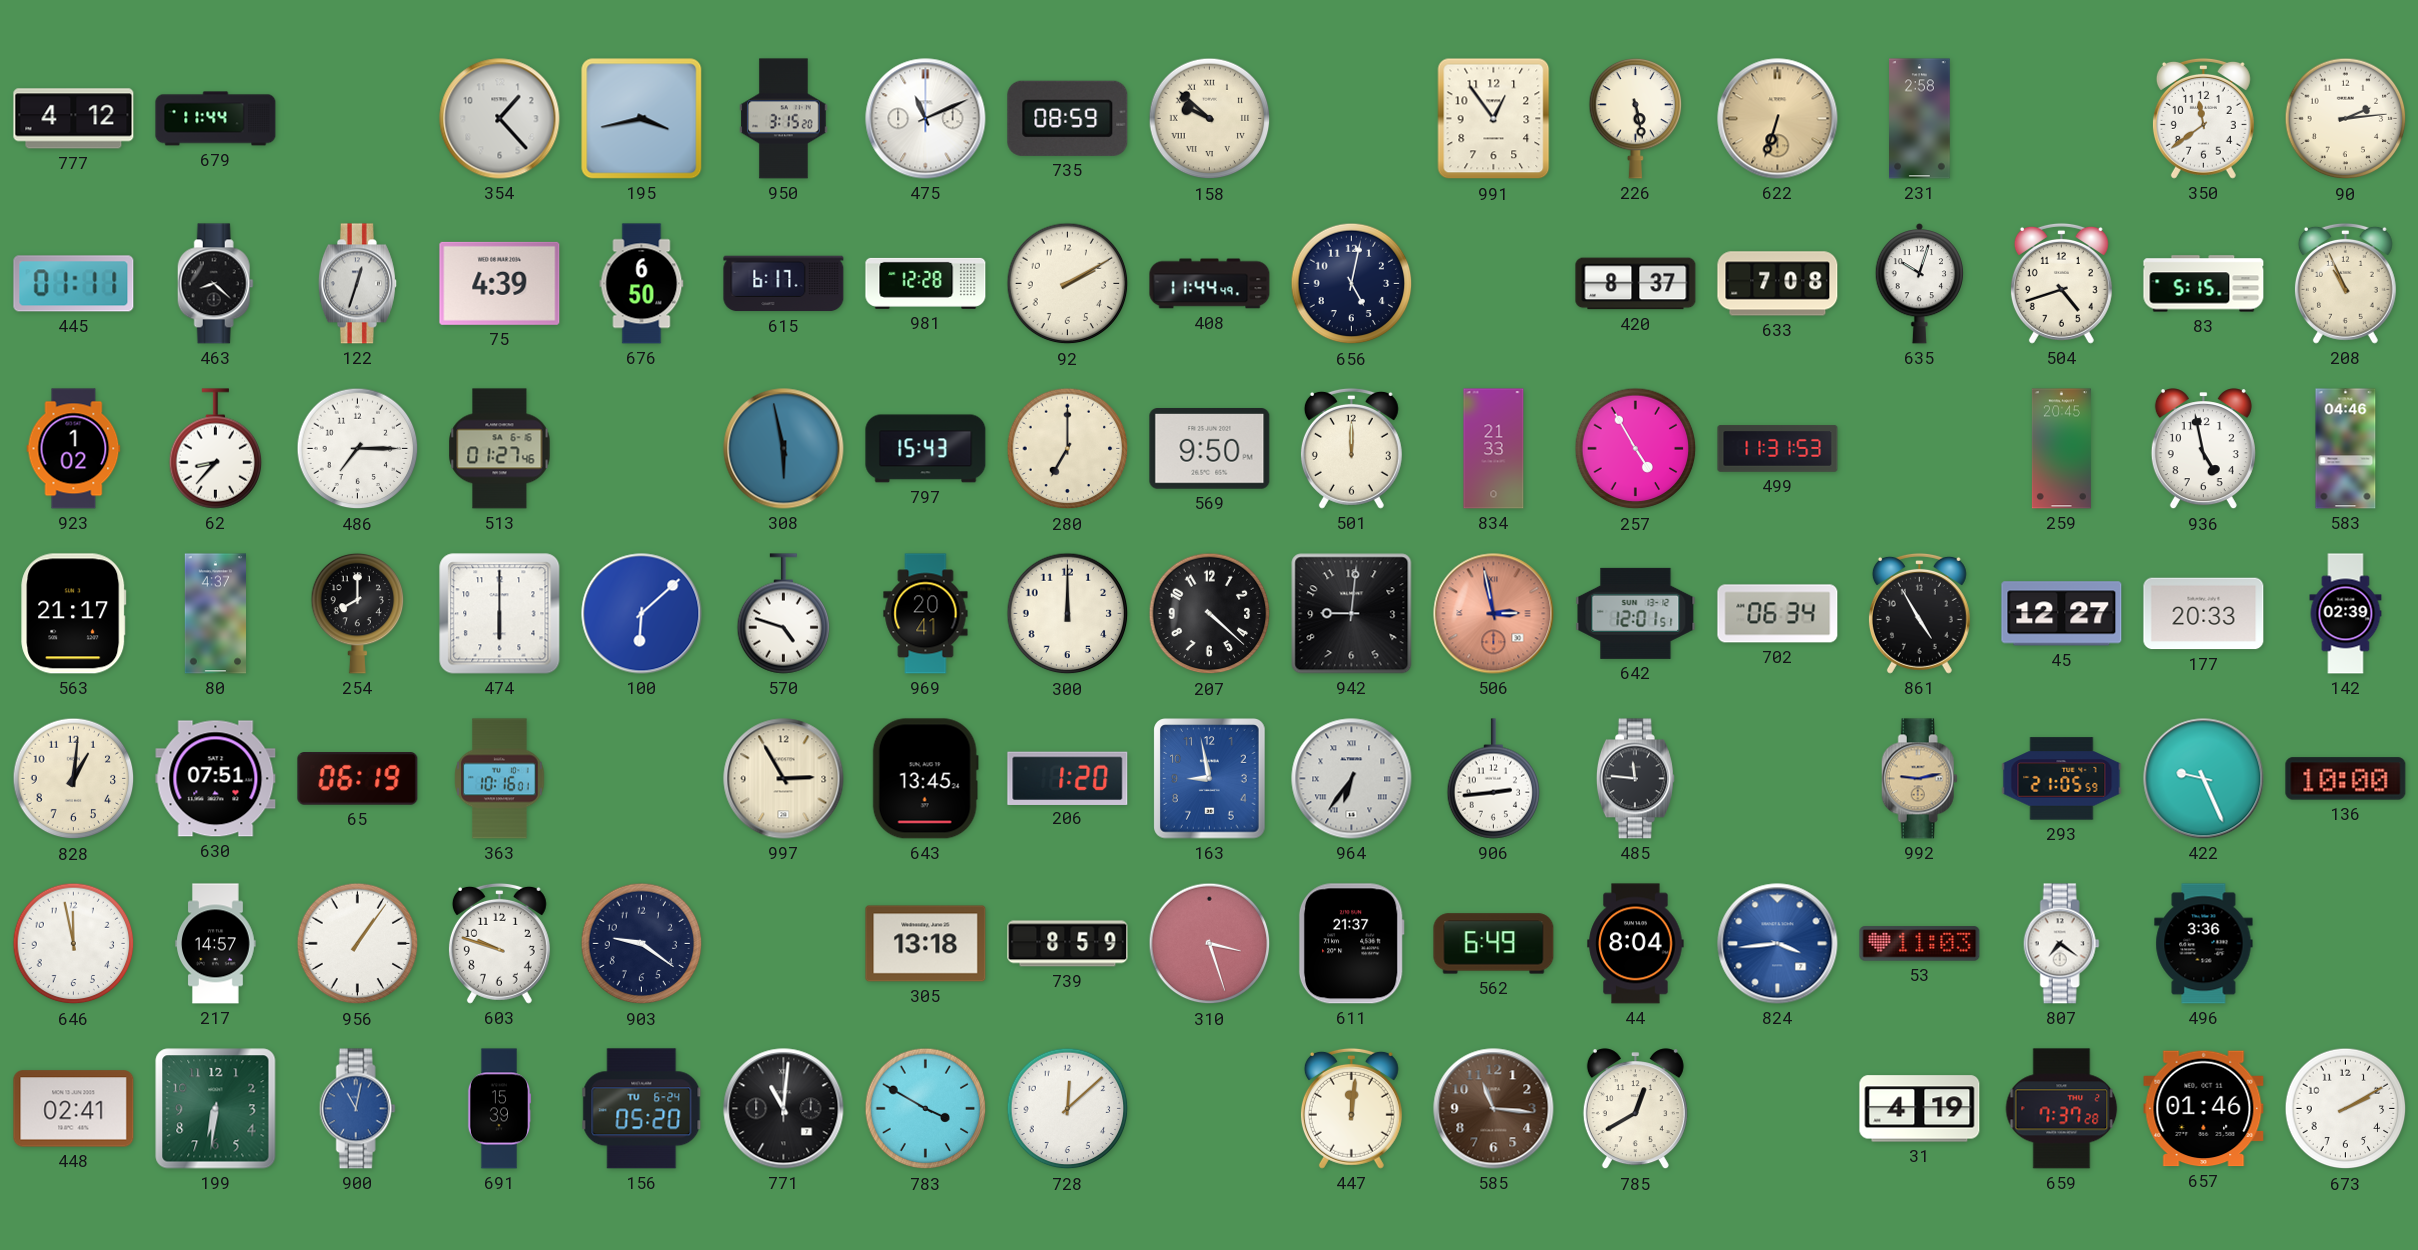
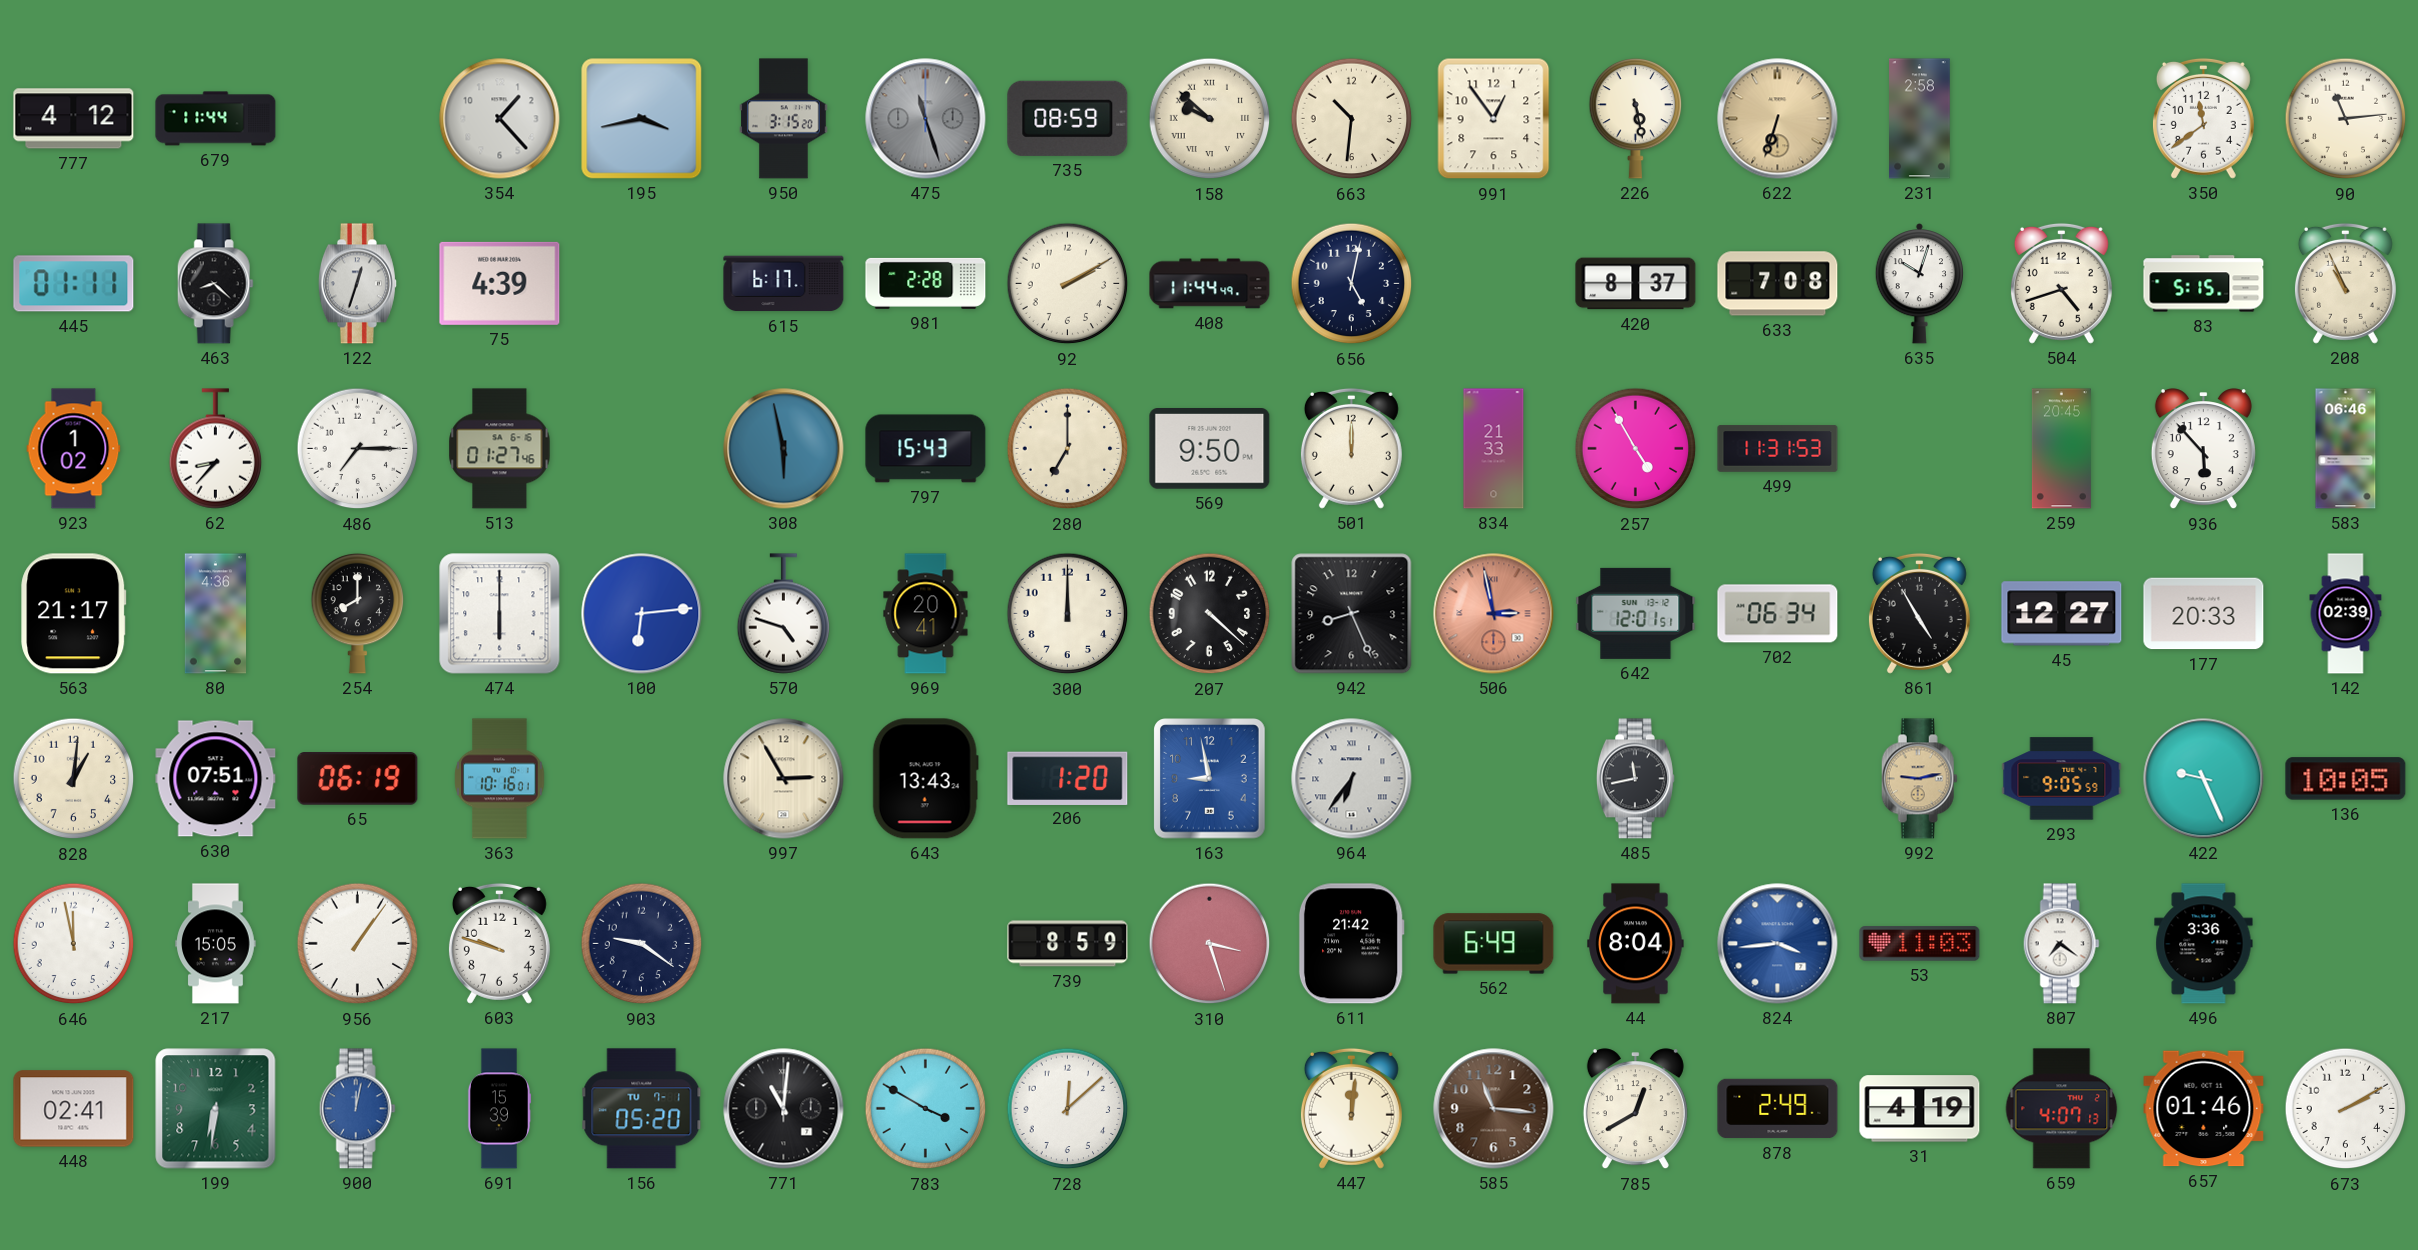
475: 11:11 -> 11:27
475 dial: white -> grey
663: none -> 10:31
90: 2:14 -> 11:14
676: 6:50 -> none
981: 12:28 -> 2:28
936: 4:58 -> 5:53
583: 04:46 -> 06:46
80: 4:37 -> 4:36
100: 6:08 -> 6:14
942: 9:01 -> 8:26
643: 13:45 -> 13:43
906: 2:44 -> none
485: 11:46 -> 11:43
293: 21:05 -> 9:05
136: 10:00 -> 10:05
217: 14:57 -> 15:05
305: 13:18 -> none
611: 21:37 -> 21:42
900: 11:02 -> 12:02
156 date: TU 6-24 -> TU 7-1
878: none -> 2:49
659: 7:37 -> 4:07
